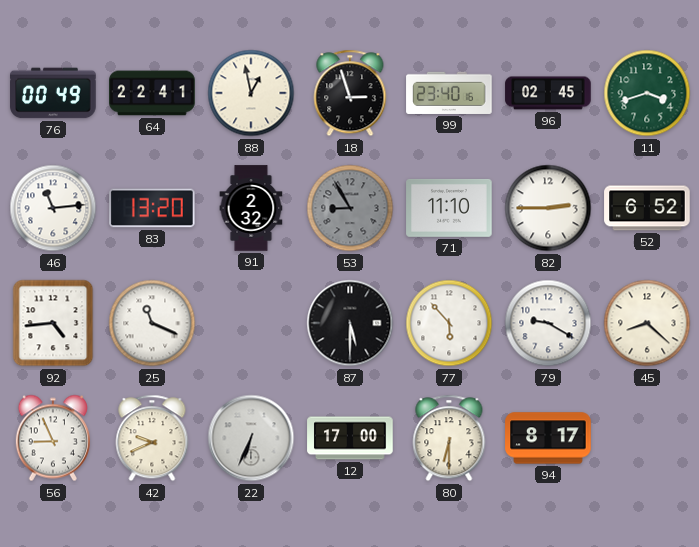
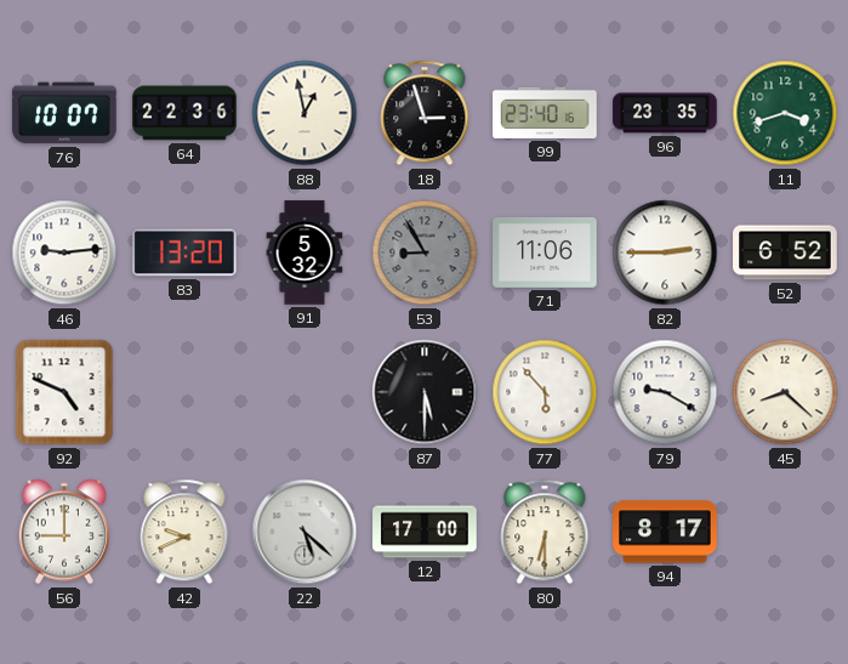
76: 00:49 -> 10:07
64: 22:41 -> 22:36
96: 02:45 -> 23:35
46: 11:14 -> 9:14
91: 2:32 -> 5:32
71: 11:10 -> 11:06
92: 4:44 -> 4:49
25: 11:19 -> none
56: 8:56 -> 9:00
22: 6:34 -> 5:22
